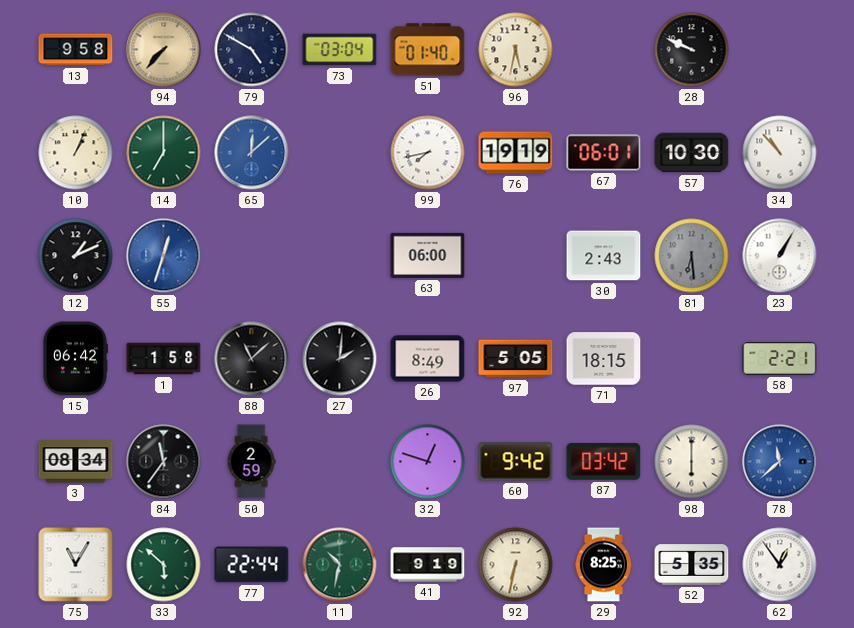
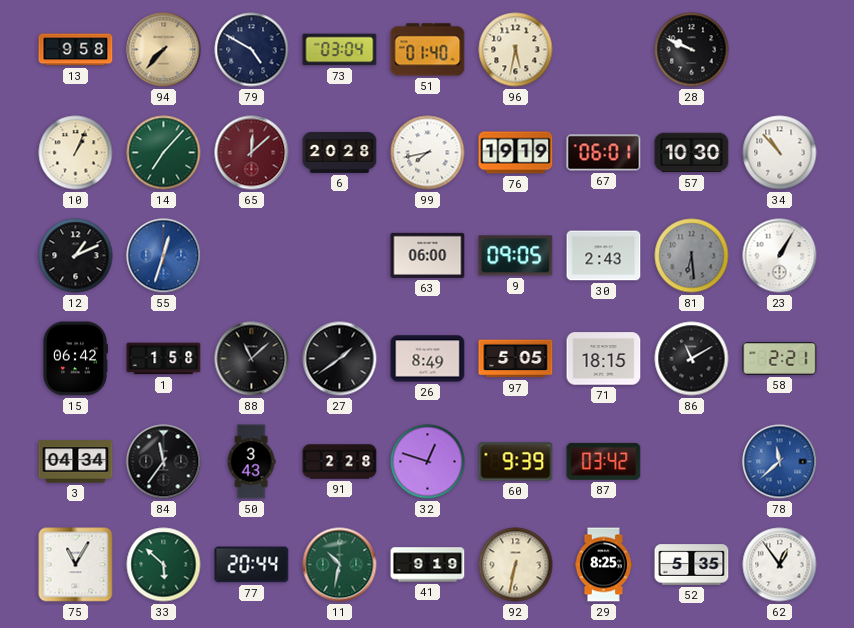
14: 7:00 -> 7:07
65 dial: blue -> burgundy
6: none -> 20:28
9: none -> 09:05
27: 2:01 -> 1:39
86: none -> 11:10
3: 08:34 -> 04:34
50: 2:59 -> 3:43
91: none -> 2:28
60: 9:42 -> 9:39
98: 6:00 -> none
77: 22:44 -> 20:44
